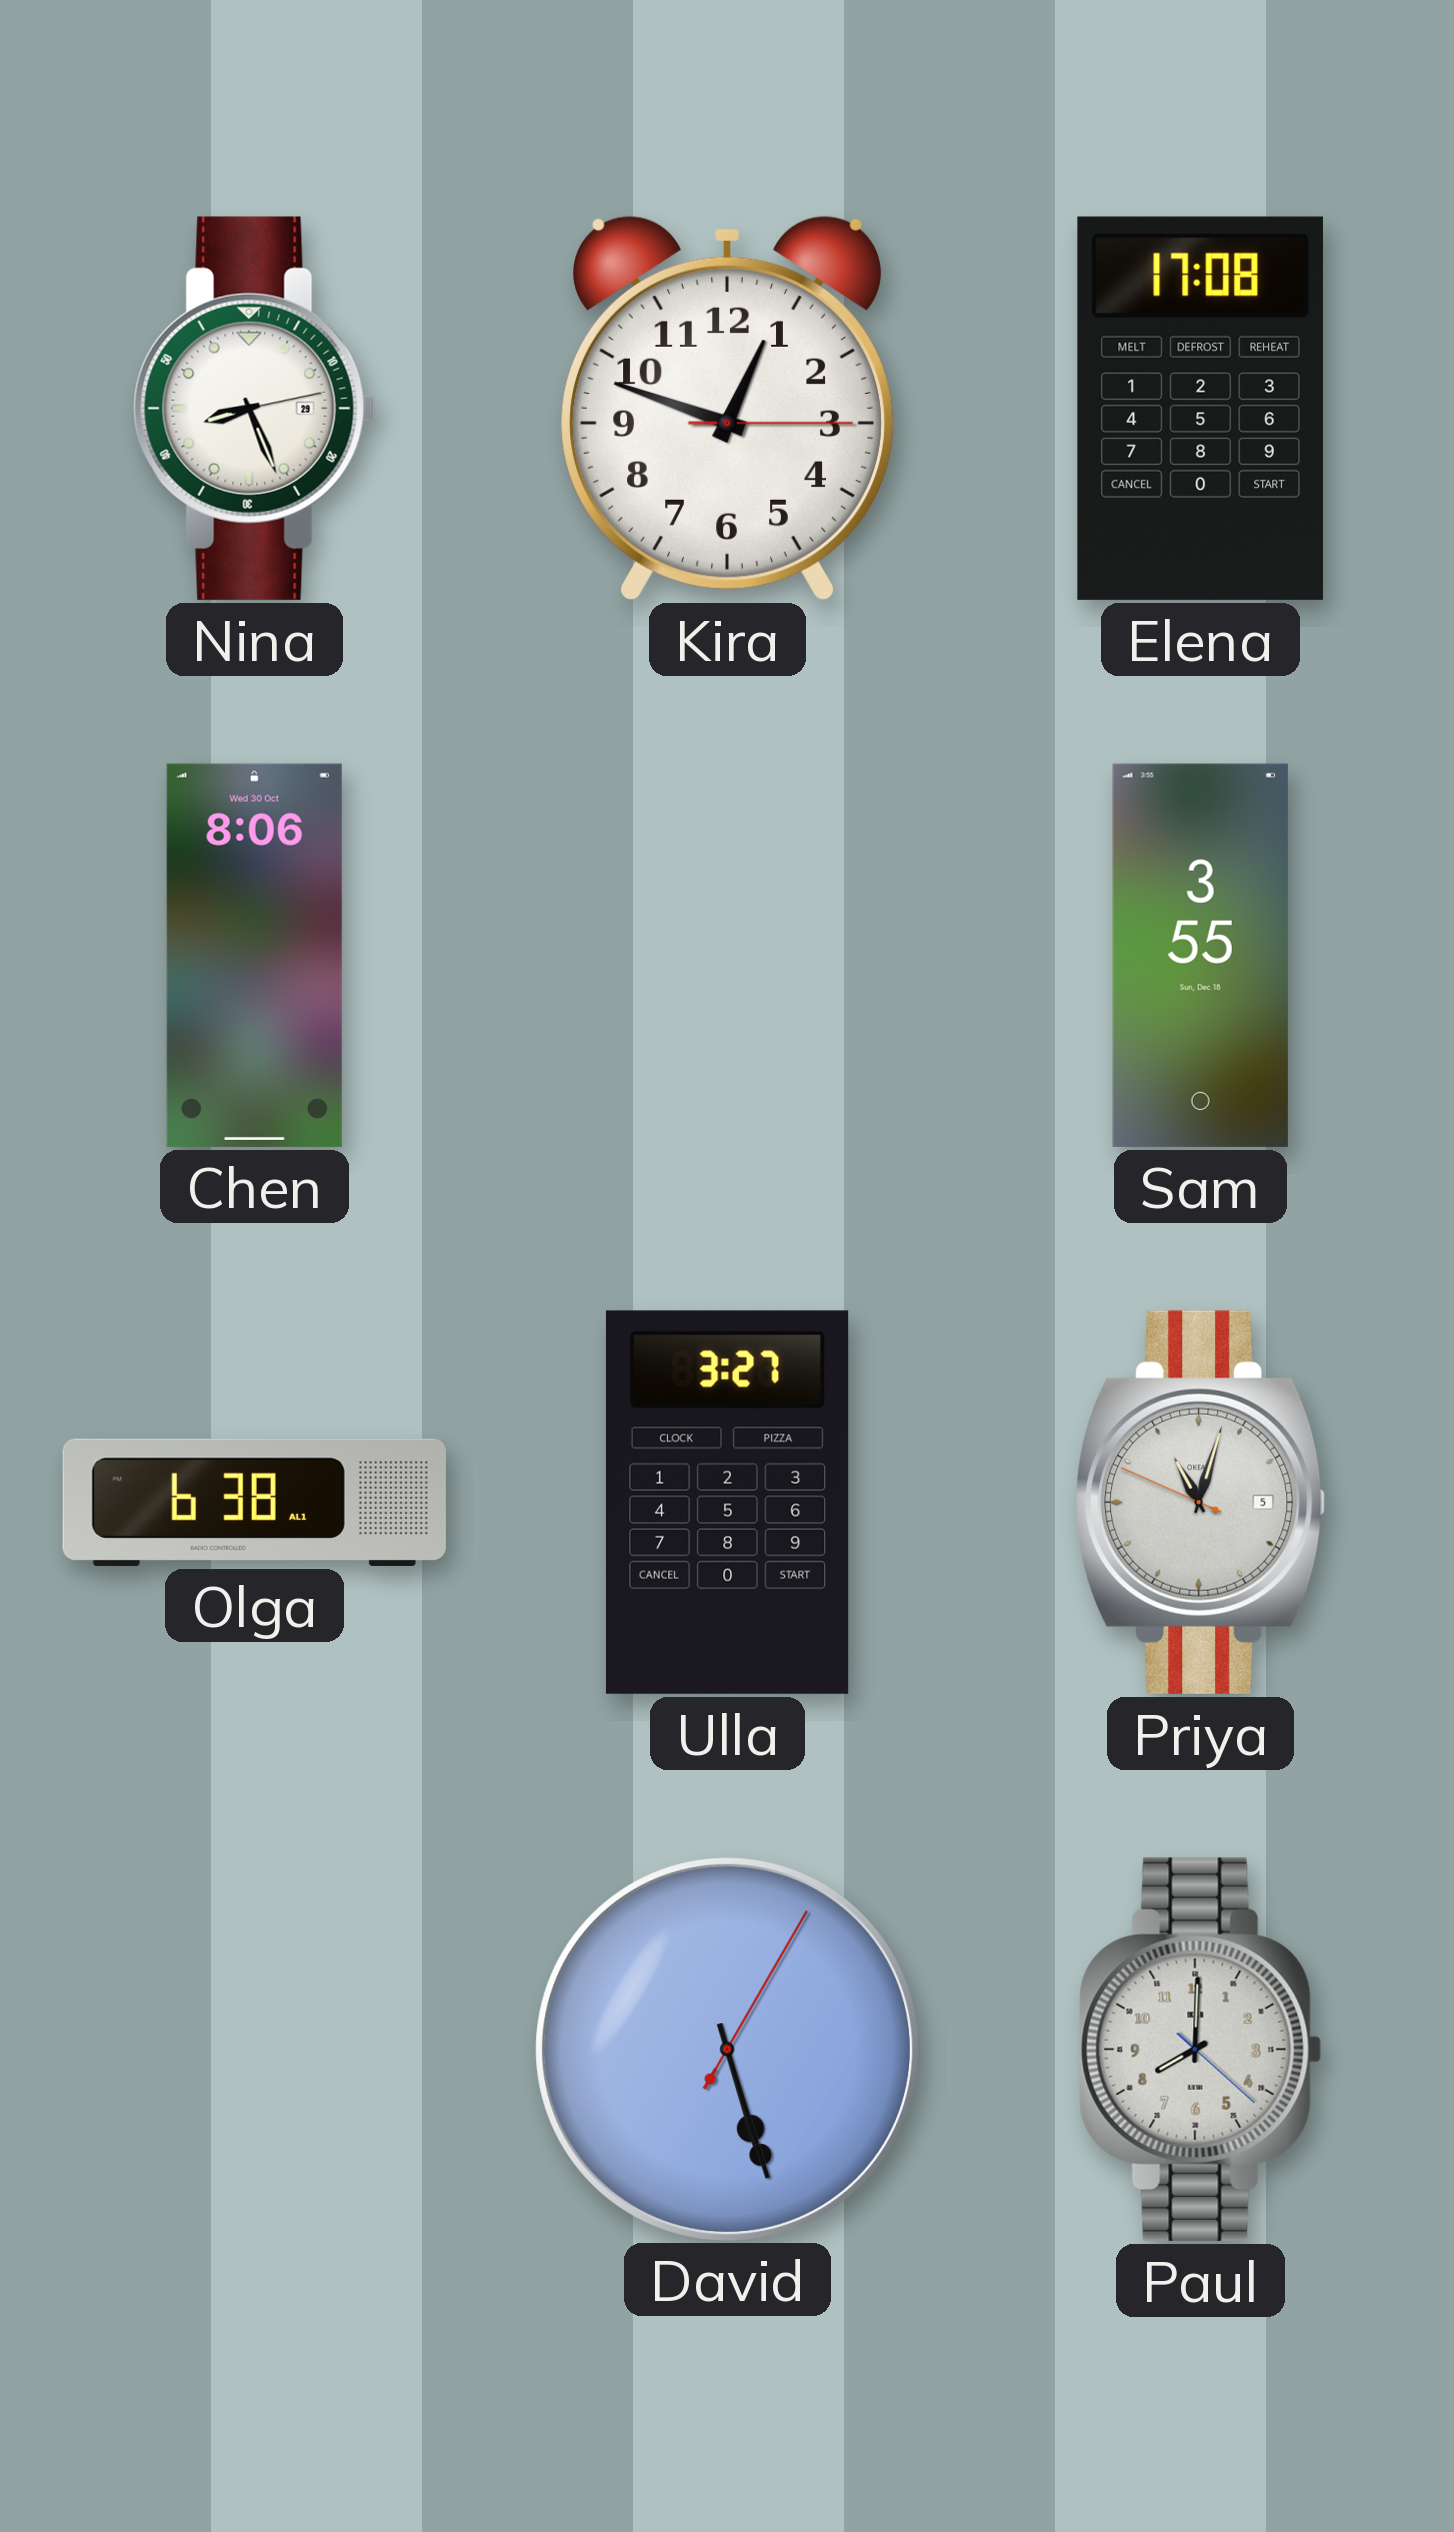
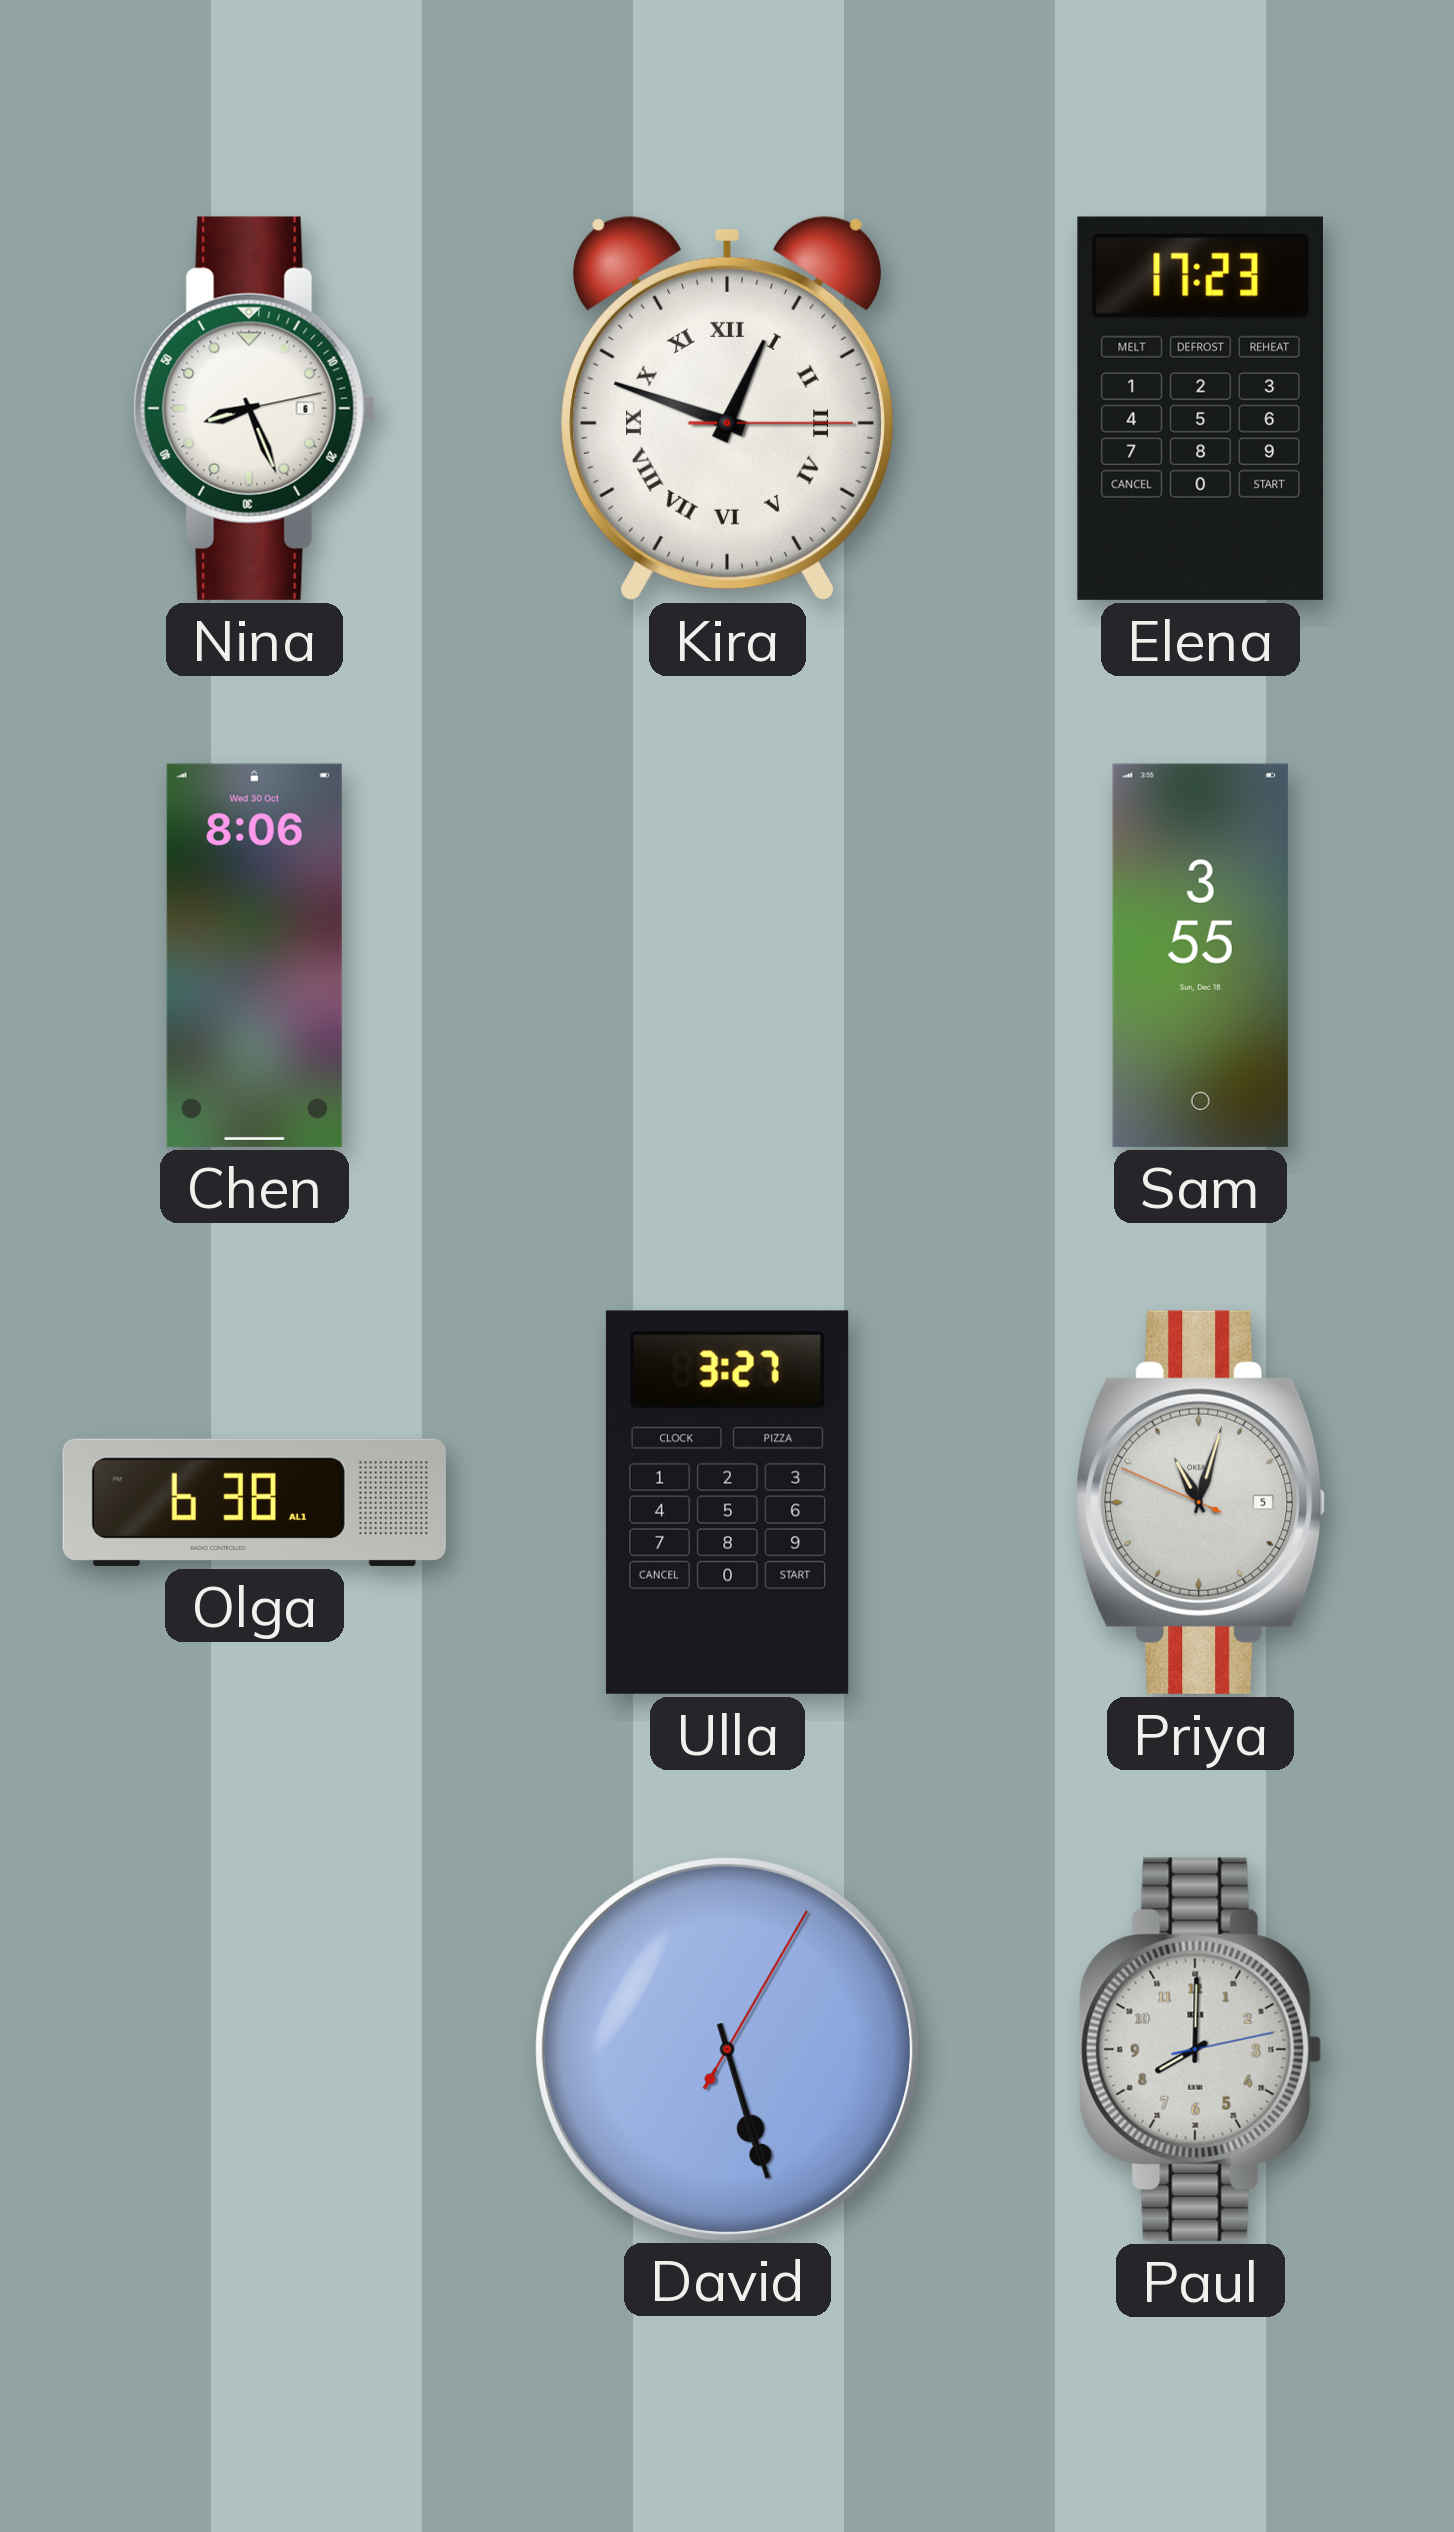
Nina date: 29 -> 6
Kira numerals: Arabic -> Roman
Elena: 17:08 -> 17:23
Paul: 8:00:22 -> 8:00:13
